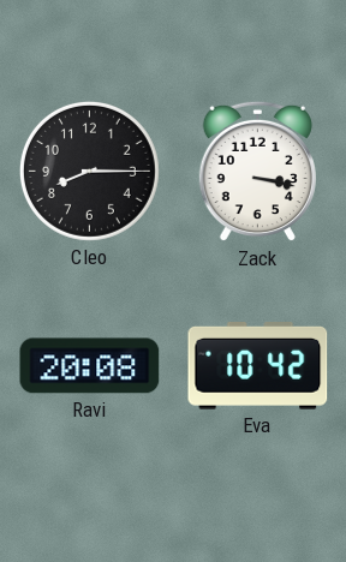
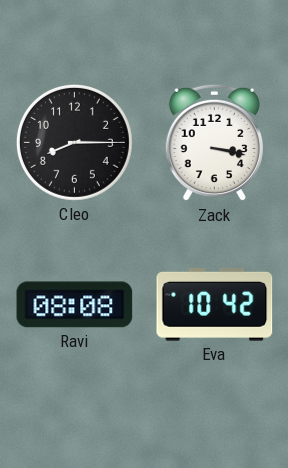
Ravi: 20:08 -> 08:08
